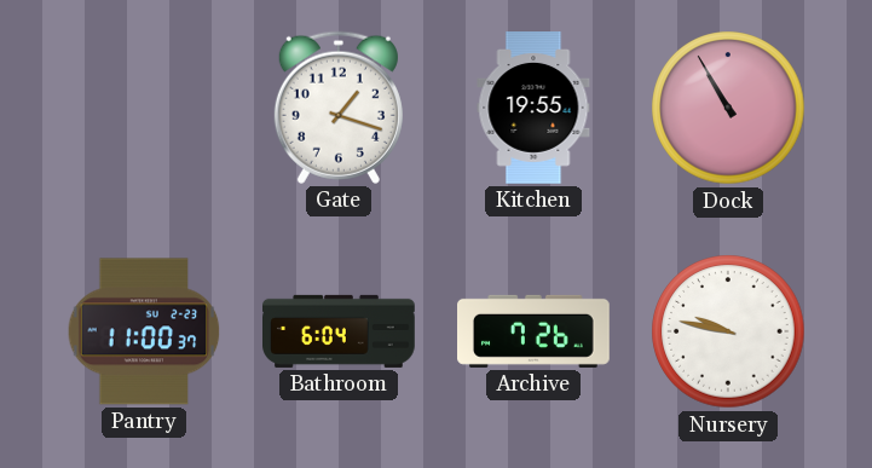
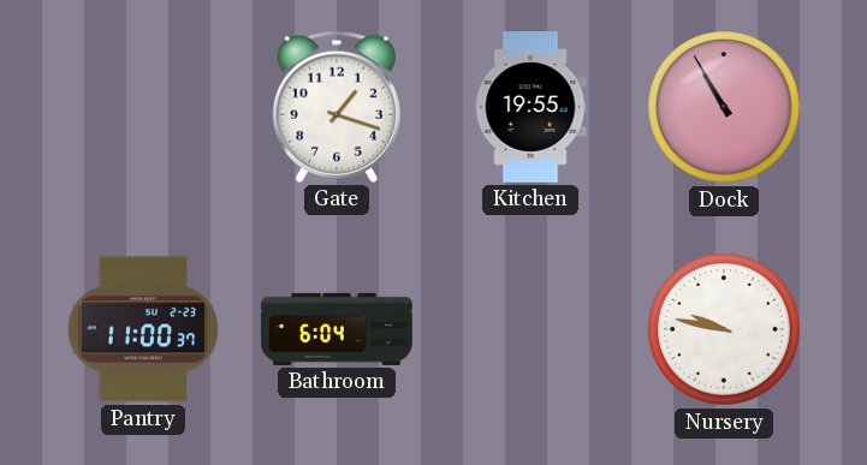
Archive: 7:26 -> none
